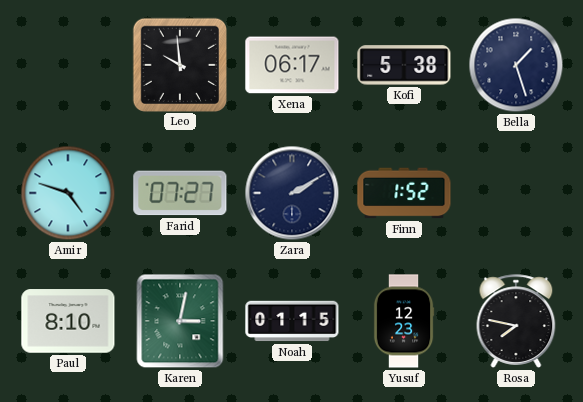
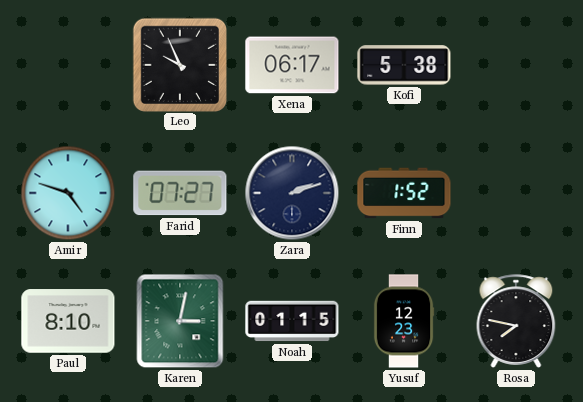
Leo: 9:59 -> 9:56
Bella: 1:27 -> none
Zara: 2:10 -> 2:12
